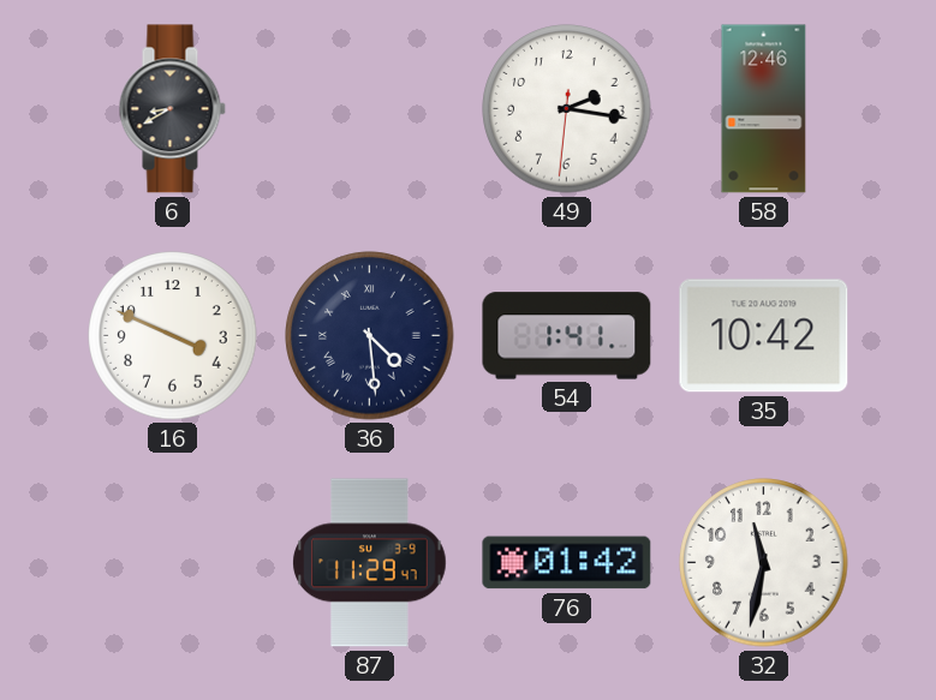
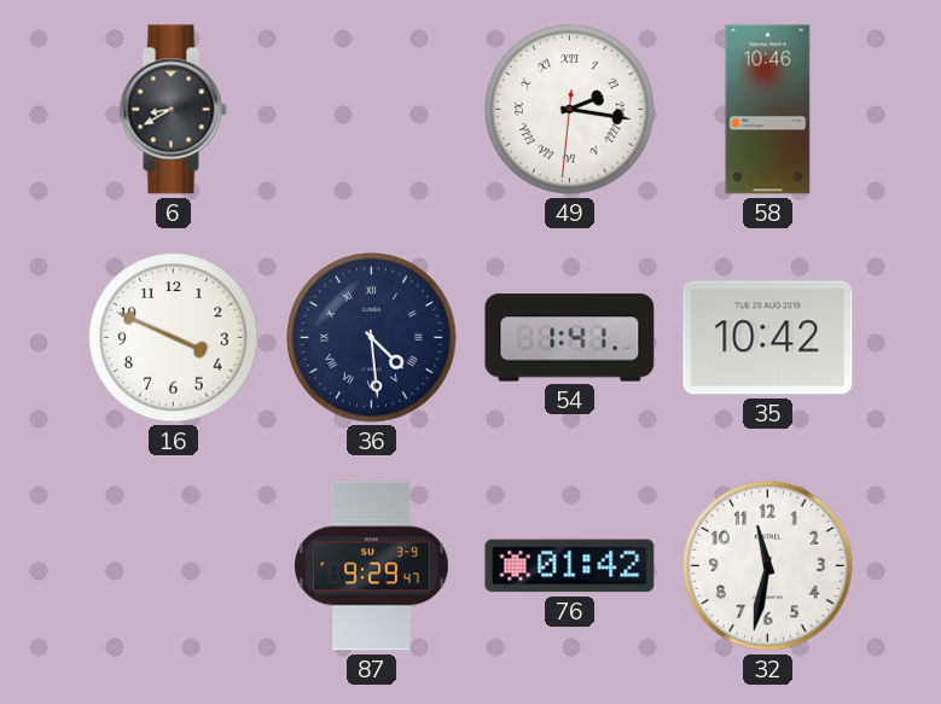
49 numerals: Arabic -> Roman
58: 12:46 -> 10:46
87: 11:29 -> 9:29
